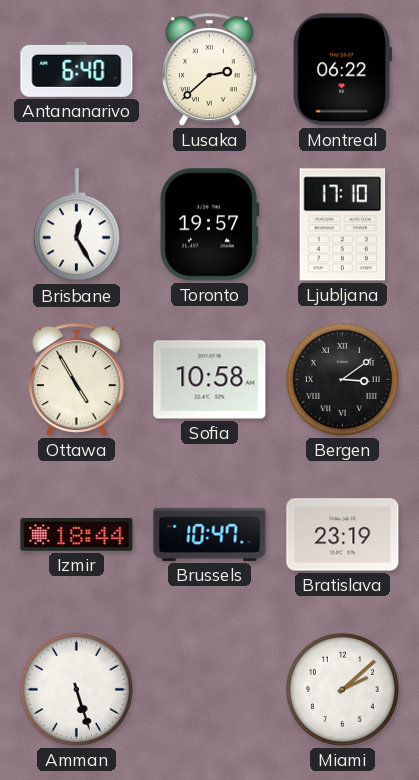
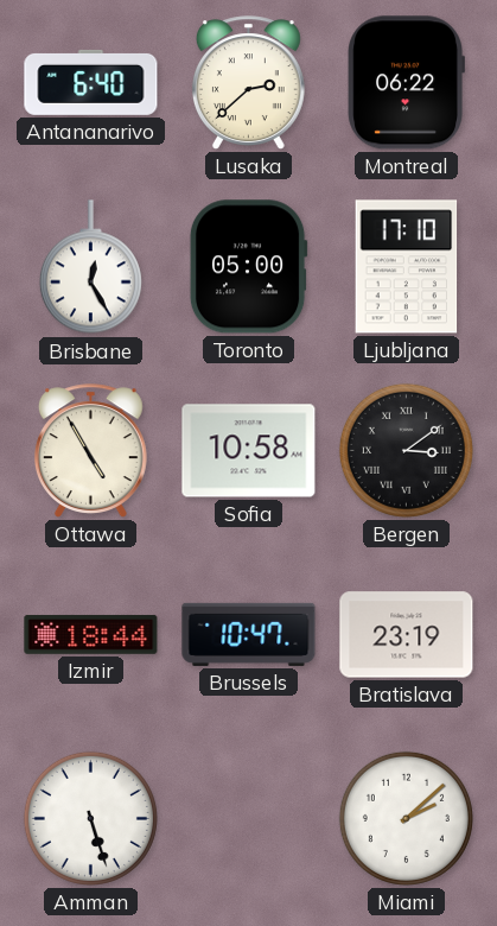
Toronto: 19:57 -> 05:00
